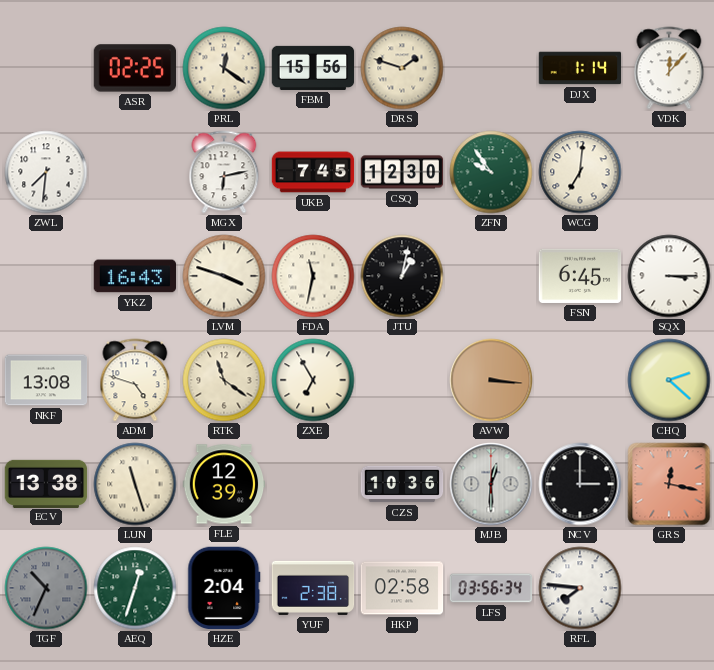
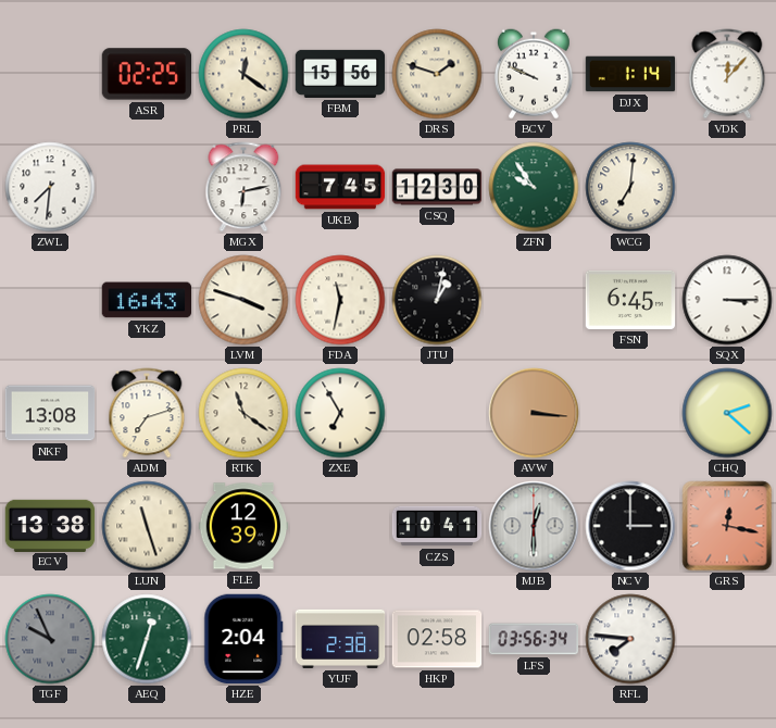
BCV: none -> 9:49
ADM: 4:48 -> 7:12
CZS: 10:36 -> 10:41
TGF: 10:34 -> 9:56
